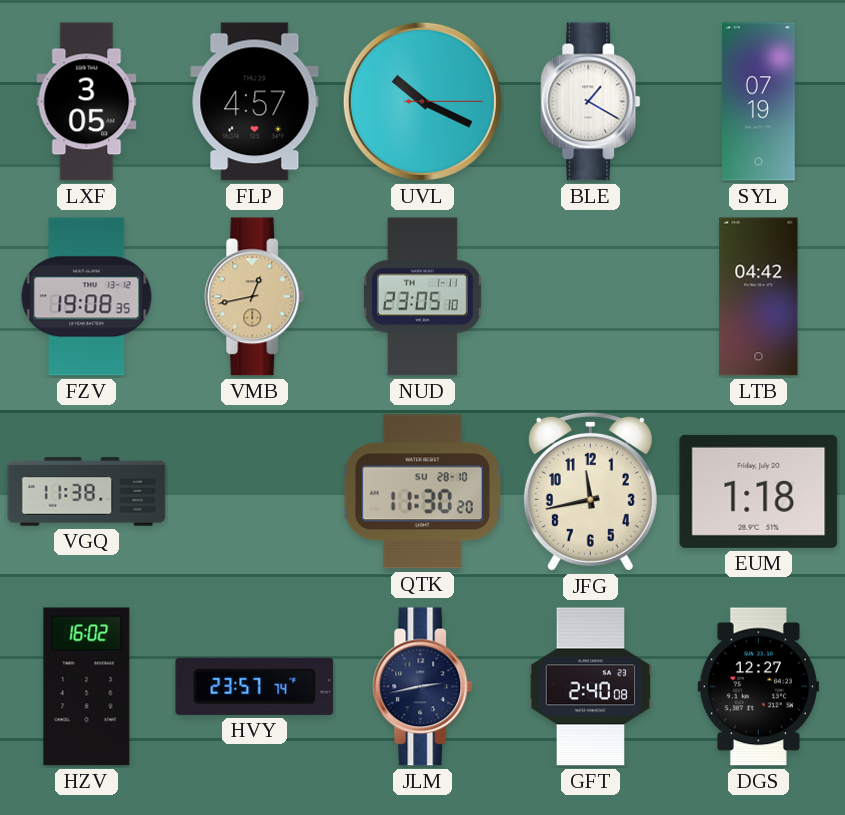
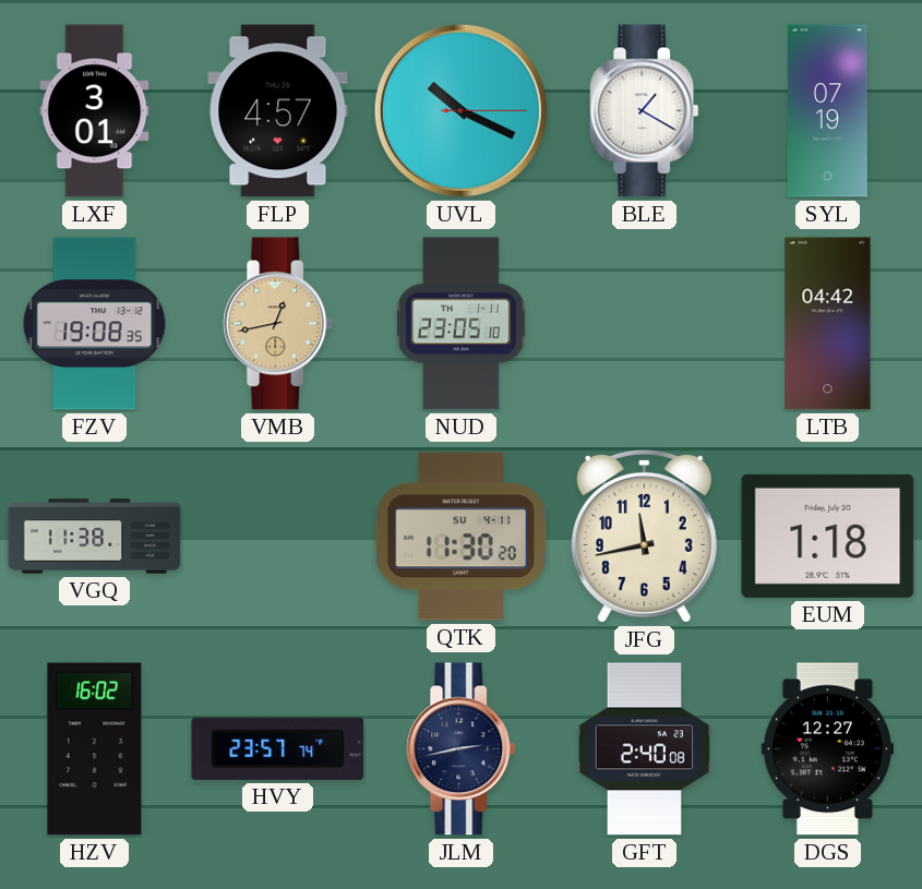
LXF: 3:05 -> 3:01
QTK date: SU 28-10 -> SU 4-11
